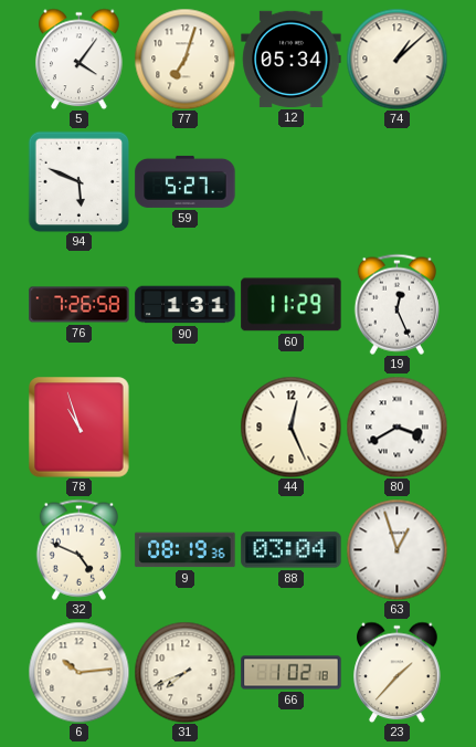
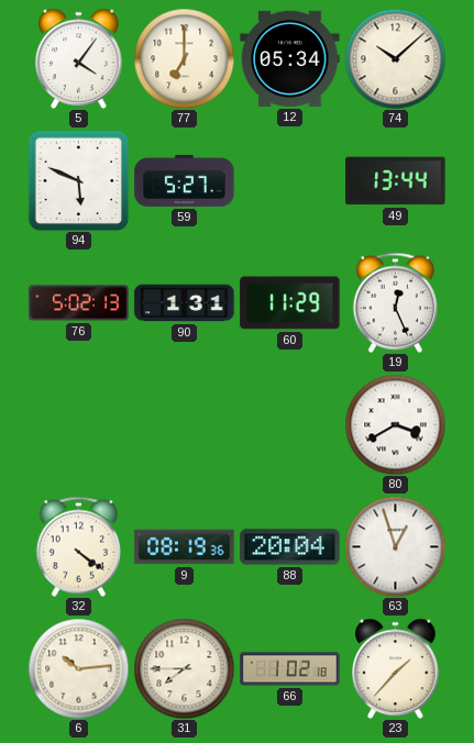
77: 7:03 -> 7:00
74: 1:08 -> 10:08
49: none -> 13:44
76: 7:26 -> 5:02
78: 10:57 -> none
44: 12:26 -> none
32: 4:49 -> 4:21
88: 03:04 -> 20:04
31: 7:41 -> 7:45
